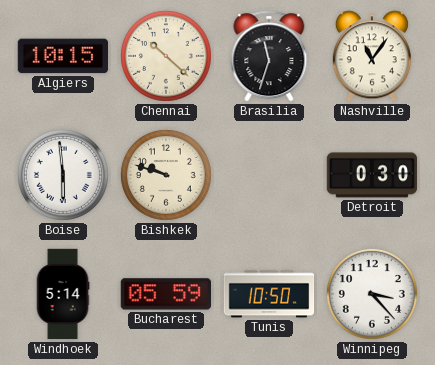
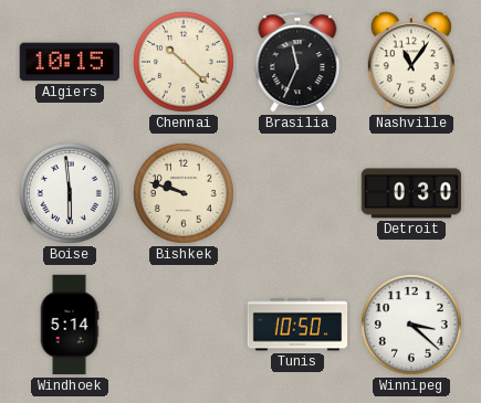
Brasilia: 11:33 -> 11:34
Bucharest: 05:59 -> none
Winnipeg: 3:23 -> 3:22
